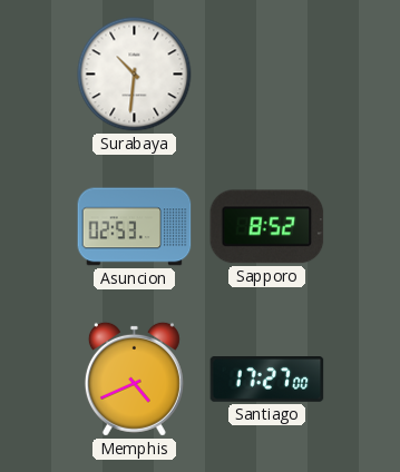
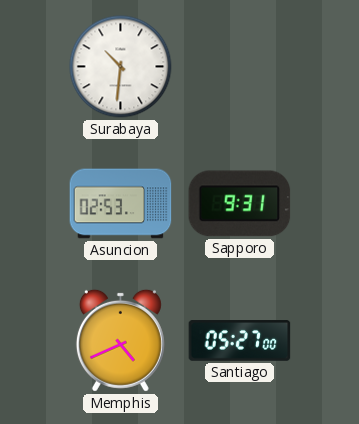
Sapporo: 8:52 -> 9:31
Santiago: 17:27 -> 05:27
